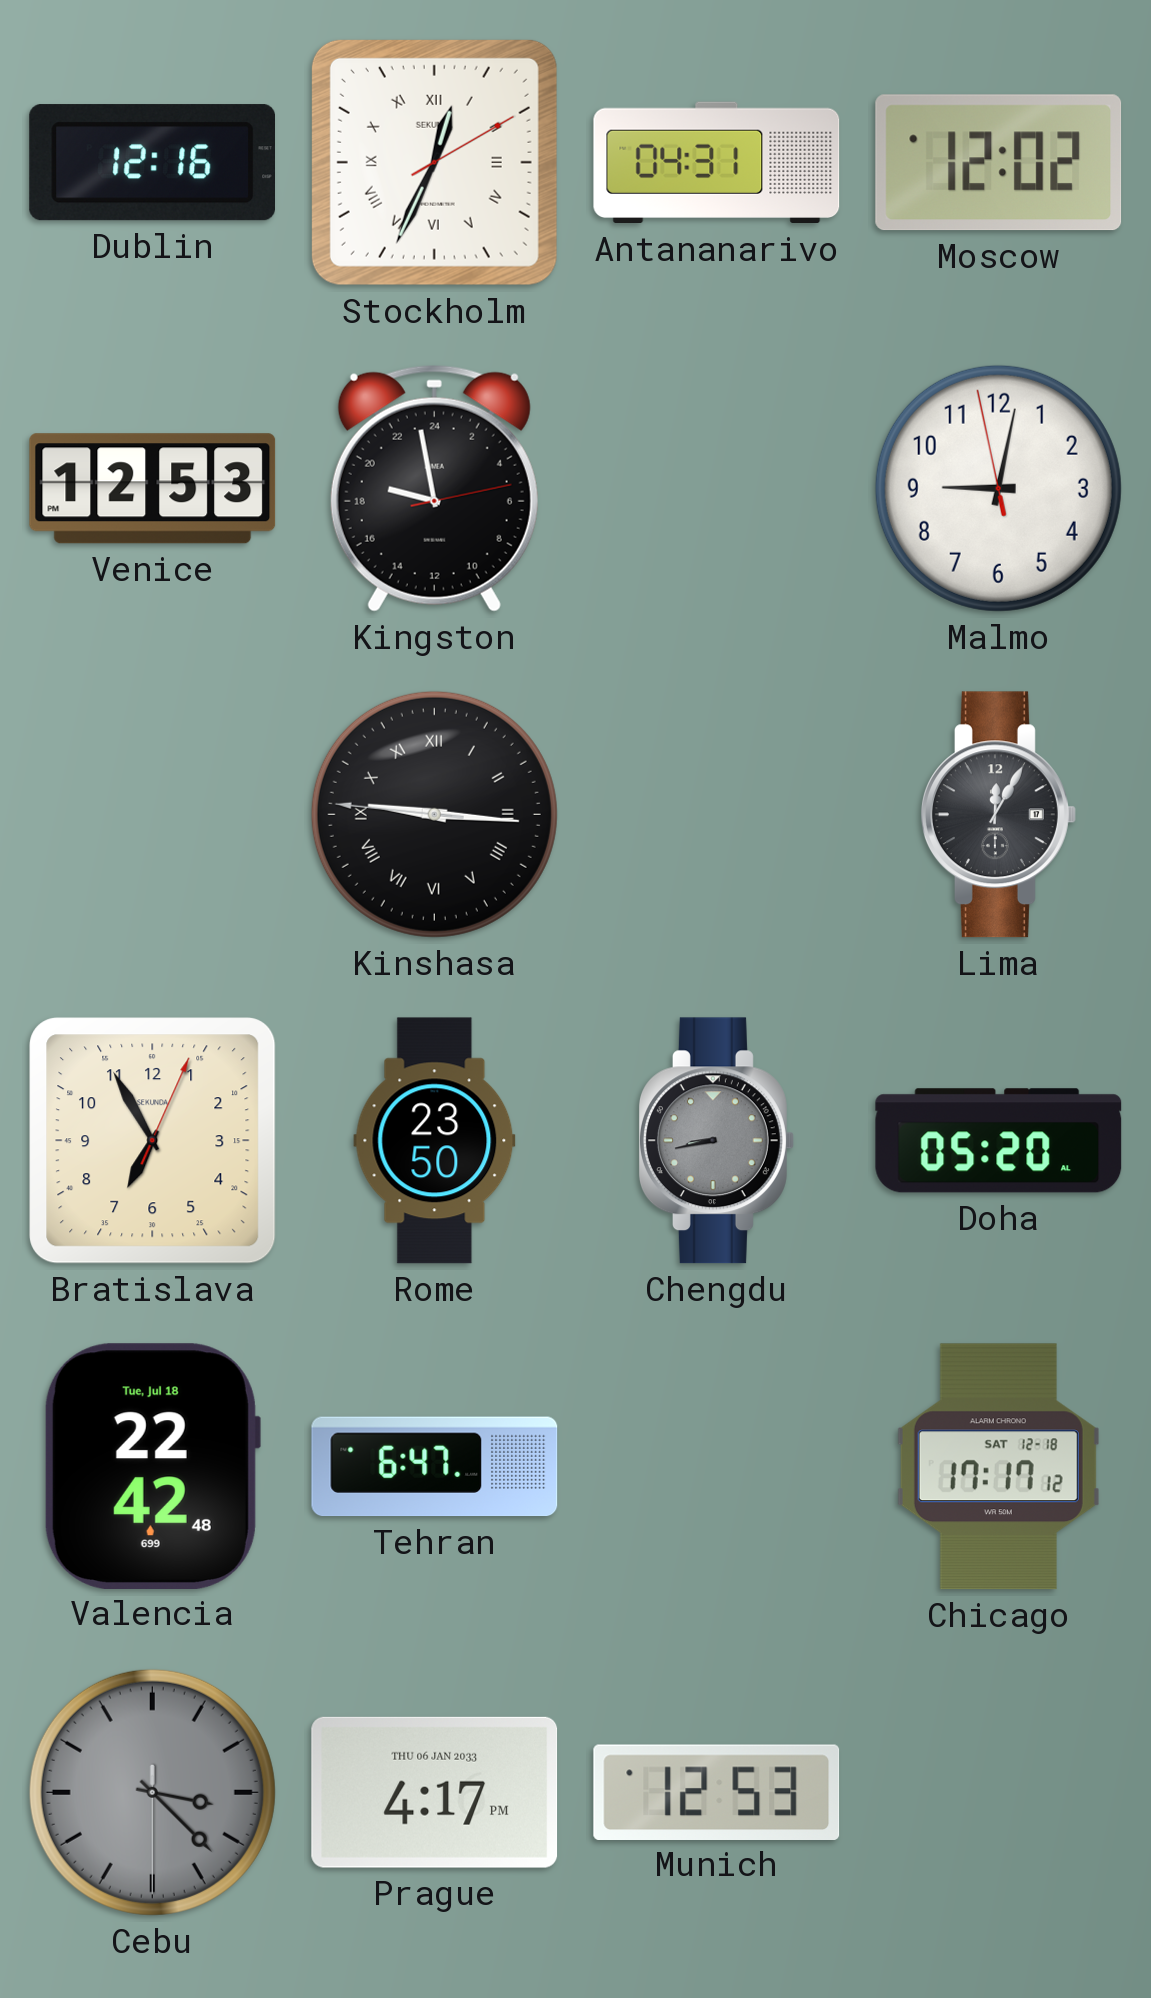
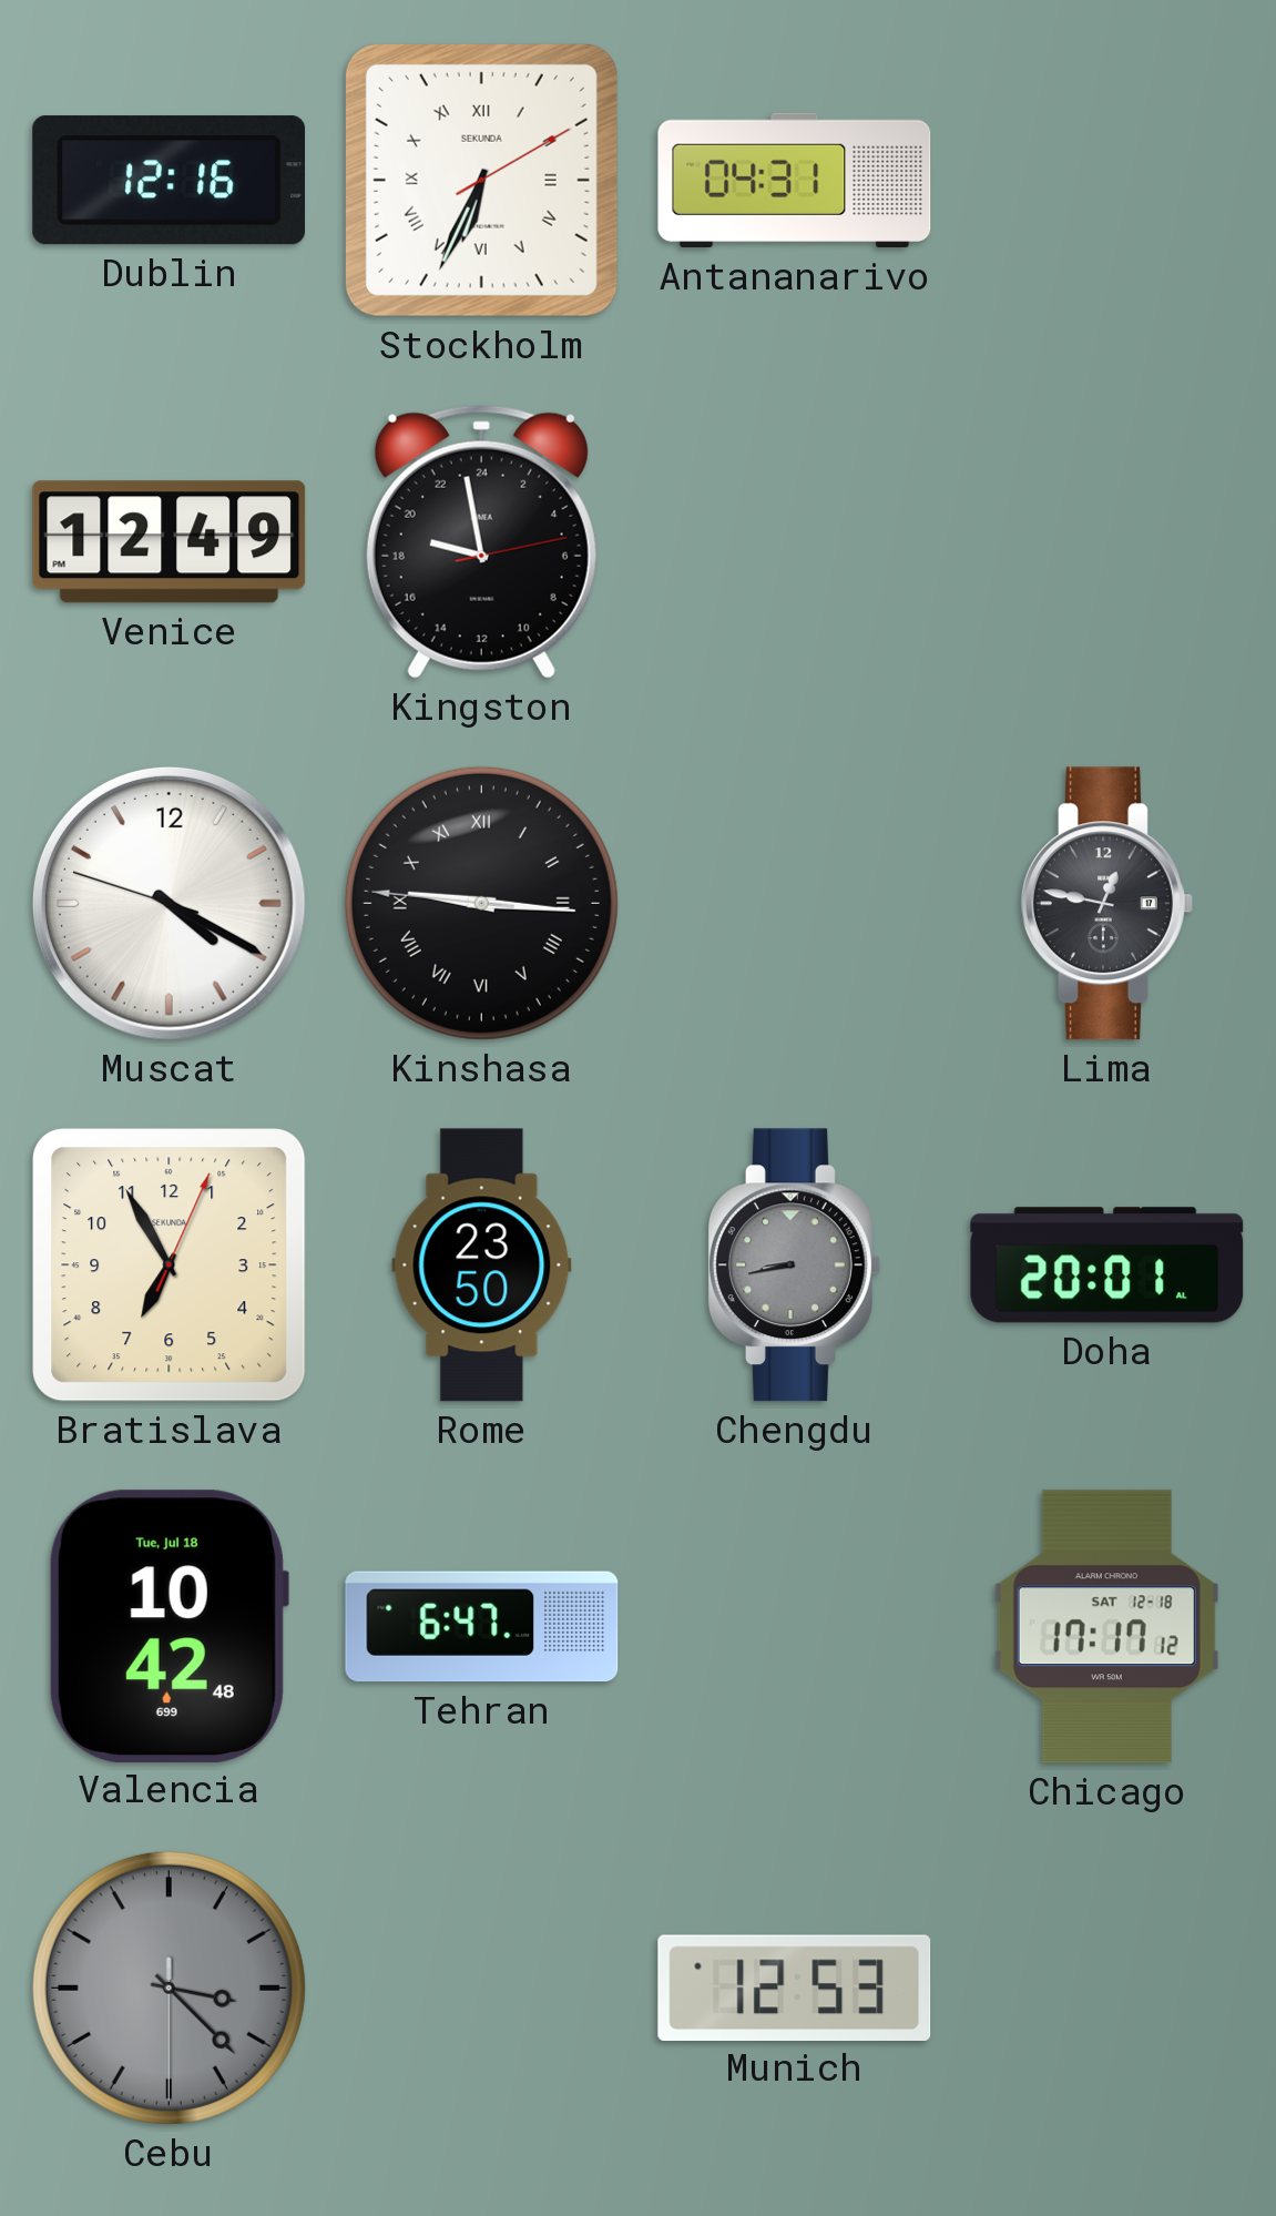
Stockholm: 12:34 -> 6:34
Moscow: 12:02 -> none
Venice: 12:53 -> 12:49
Malmo: 9:01 -> none
Muscat: none -> 4:19
Lima: 12:05 -> 12:47
Doha: 05:20 -> 20:01
Valencia: 22:42 -> 10:42
Prague: 4:17 -> none
